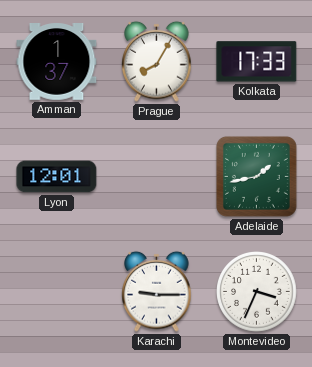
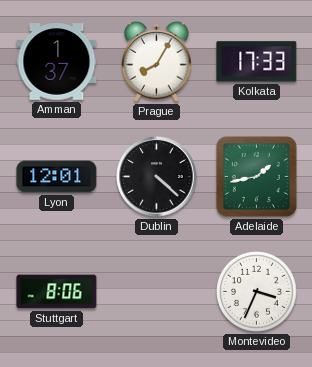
Dublin: none -> 4:22
Stuttgart: none -> 8:06
Karachi: 9:15 -> none
